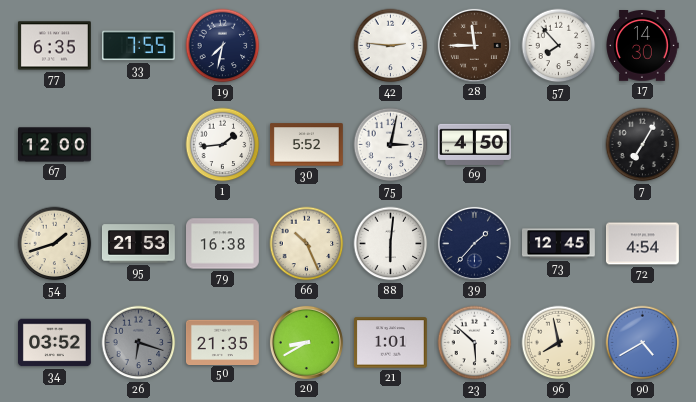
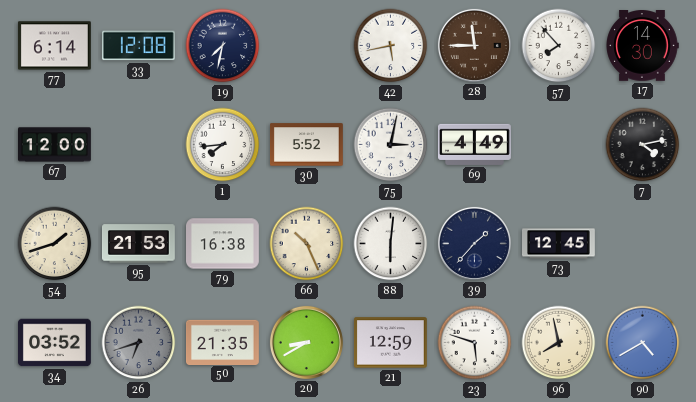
77: 6:35 -> 6:14
33: 7:55 -> 12:08
42: 2:46 -> 5:43
1: 1:44 -> 7:44
69: 4:50 -> 4:49
7: 7:05 -> 4:13
72: 4:54 -> none
26: 6:18 -> 6:42
21: 1:01 -> 12:59
23: 5:52 -> 5:48
